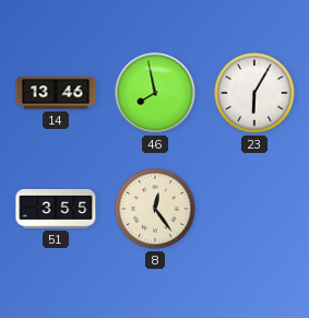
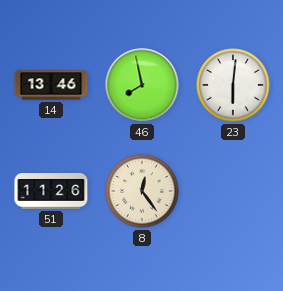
23: 6:05 -> 6:01
51: 3:55 -> 11:26
